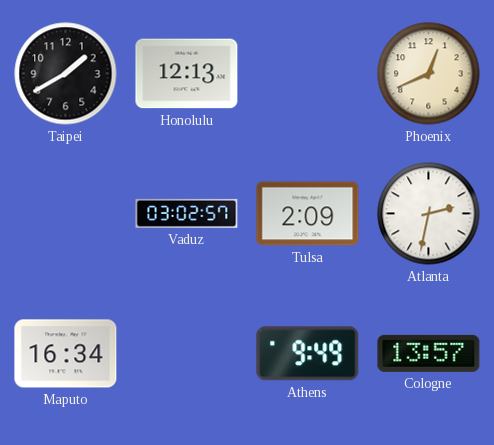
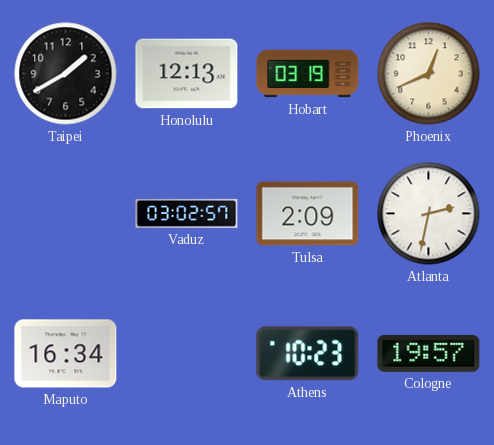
Hobart: none -> 03:19
Athens: 9:49 -> 10:23
Cologne: 13:57 -> 19:57
